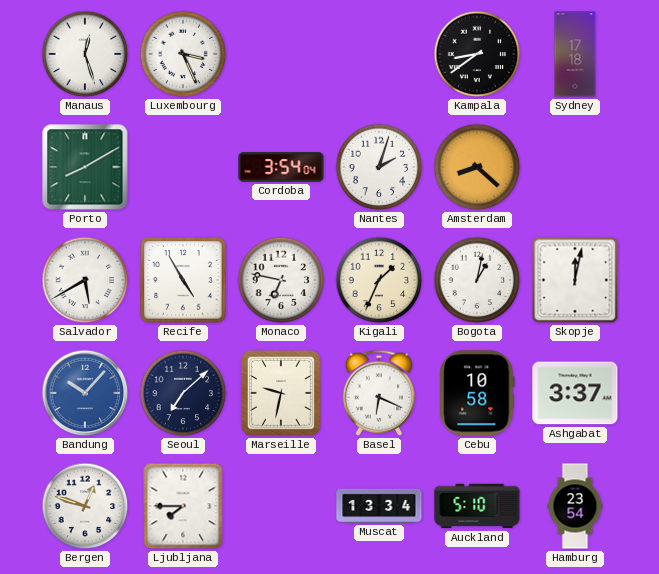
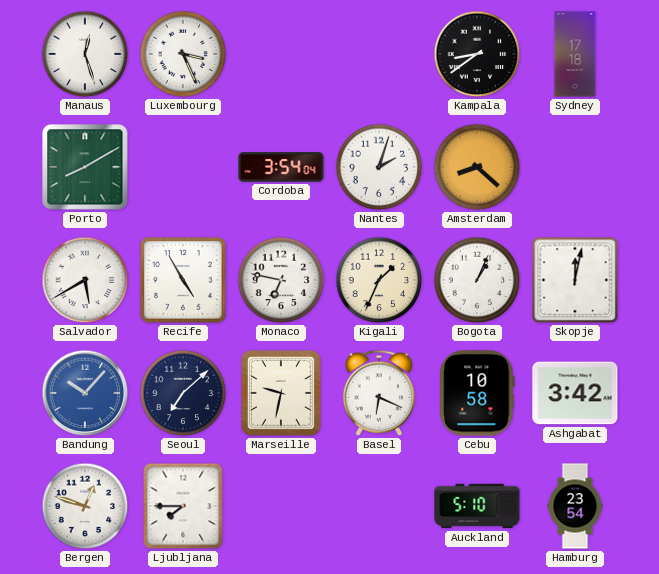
Bogota: 1:02 -> 1:04
Ashgabat: 3:37 -> 3:42
Muscat: 13:34 -> none
